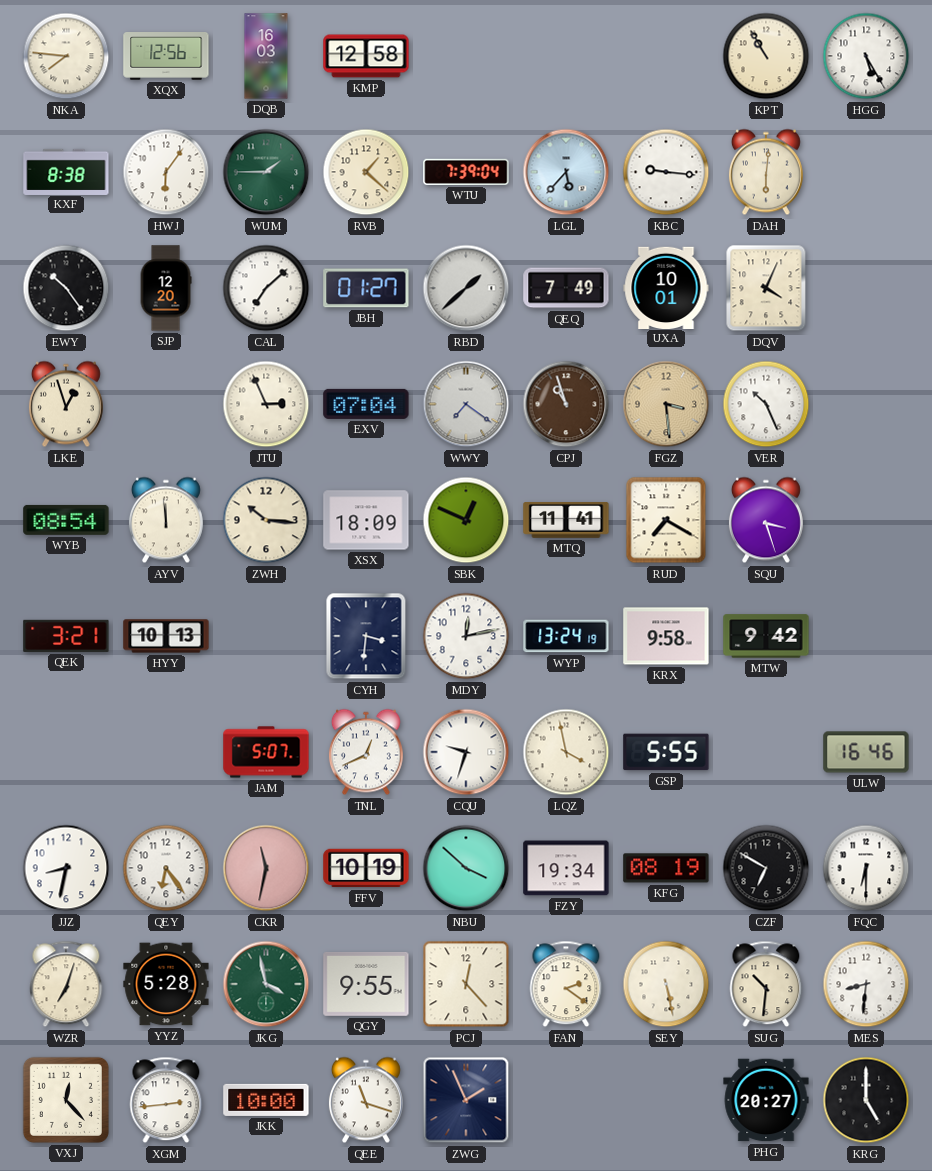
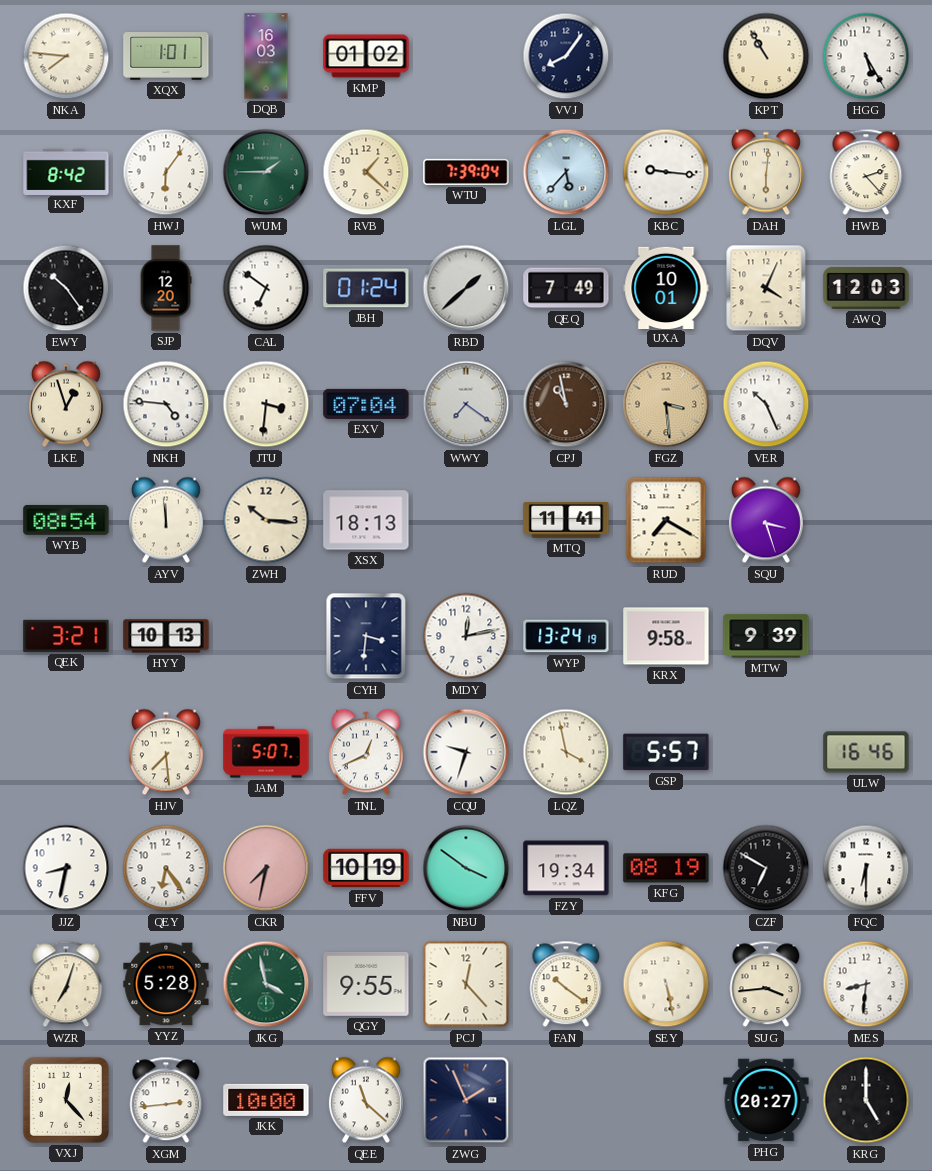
XQX: 12:56 -> 1:01
KMP: 12:58 -> 01:02
VVJ: none -> 8:06
KXF: 8:38 -> 8:42
HWB: none -> 2:23
CAL: 7:08 -> 6:51
JBH: 01:27 -> 01:24
AWQ: none -> 12:03
NKH: none -> 4:46
JTU: 2:56 -> 3:31
CPJ: 10:57 -> 10:58
XSX: 18:09 -> 18:13
SBK: 12:49 -> none
MTW: 9:42 -> 9:39
HJV: none -> 7:29
GSP: 5:55 -> 5:57
CKR: 11:32 -> 7:32
NBU: 3:52 -> 3:51
FAN: 2:21 -> 10:21
SUG: 10:31 -> 3:44
QEE: 11:18 -> 11:22
